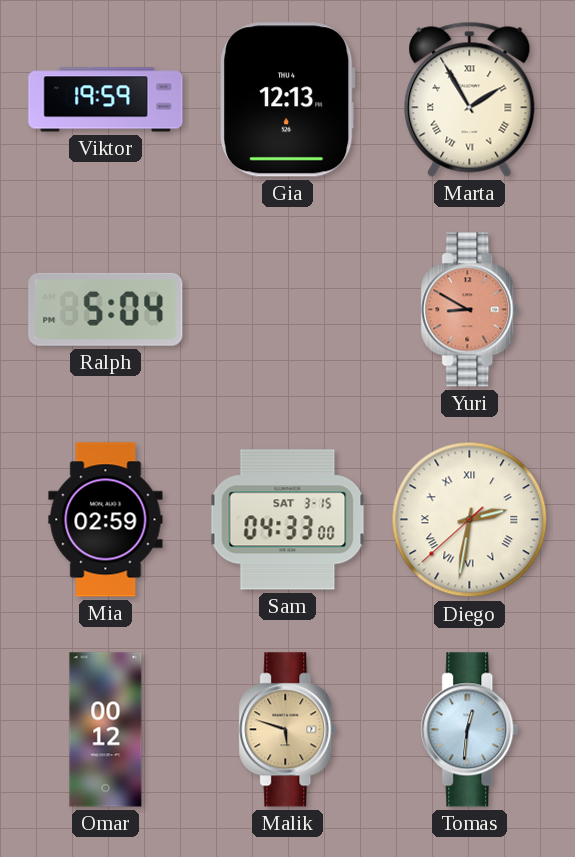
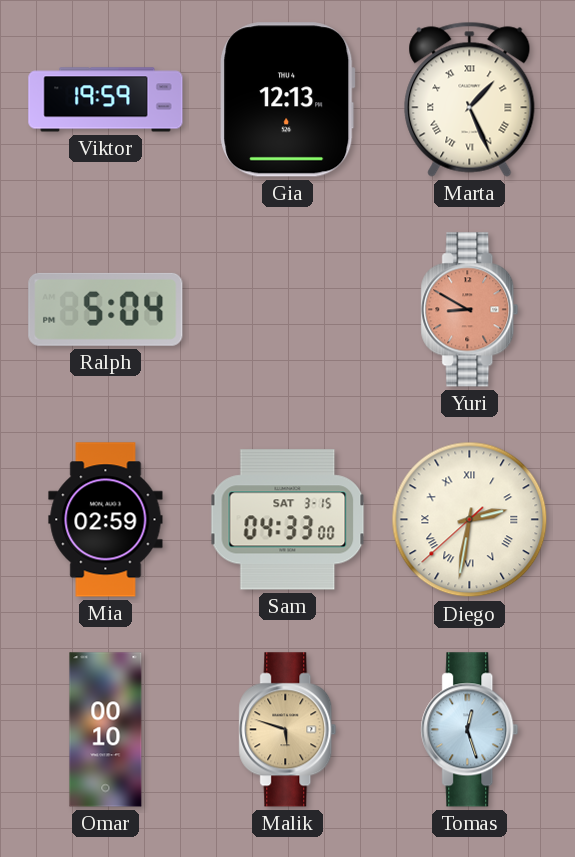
Marta: 1:55 -> 1:26
Omar: 00:12 -> 00:10
Tomas: 12:31 -> 12:27
